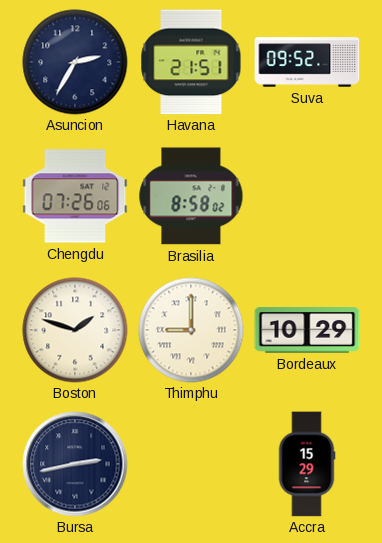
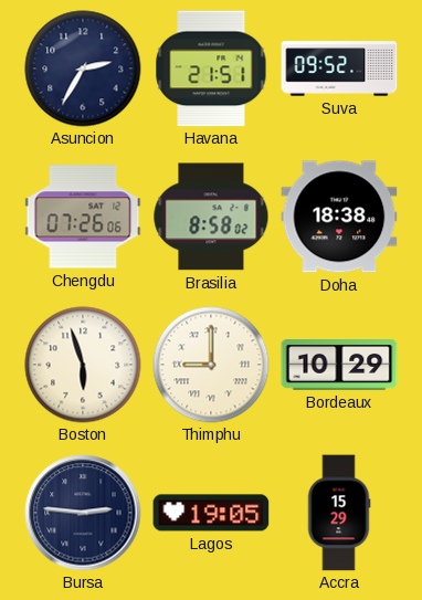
Doha: none -> 18:38
Boston: 1:48 -> 5:57
Bursa: 2:43 -> 2:46
Lagos: none -> 19:05
